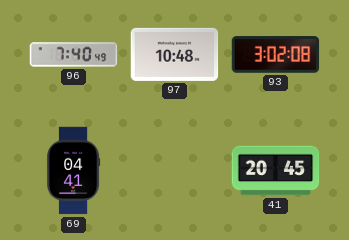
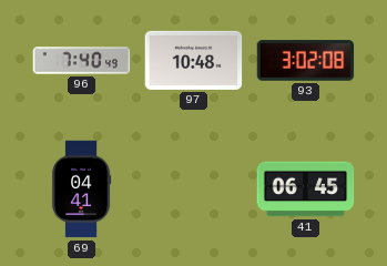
41: 20:45 -> 06:45
